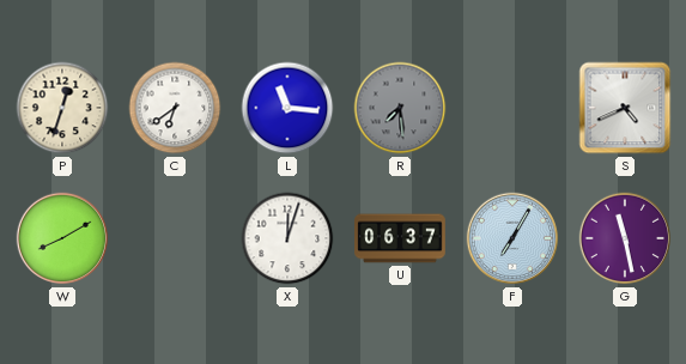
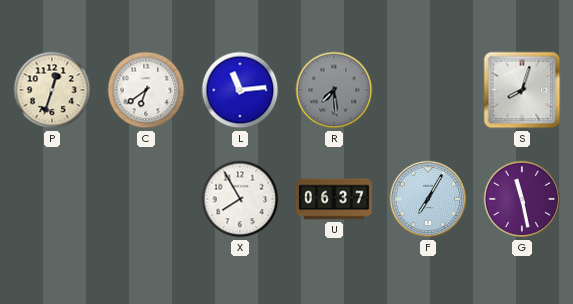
L: 11:16 -> 11:14
S: 4:41 -> 8:03
W: 8:10 -> none
X: 12:03 -> 7:55
